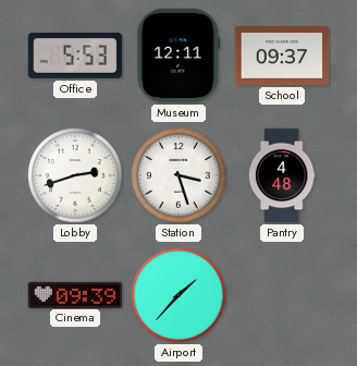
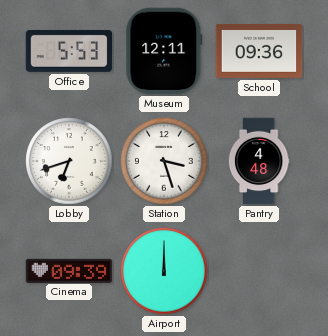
School: 09:37 -> 09:36
Lobby: 2:42 -> 6:42
Airport: 1:37 -> 12:00
